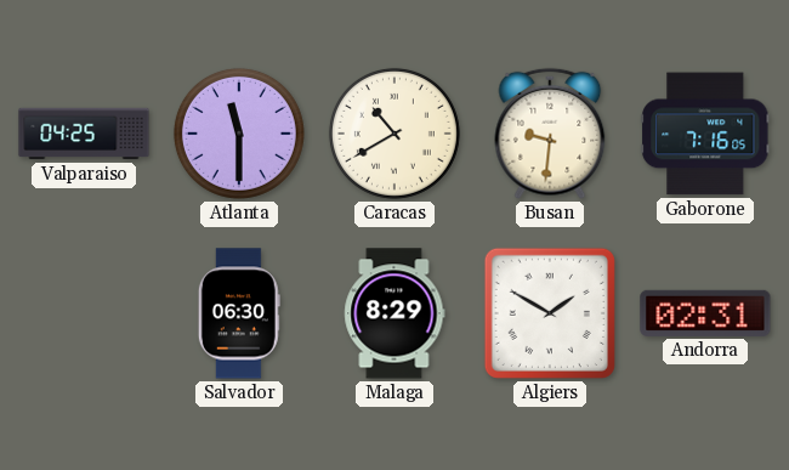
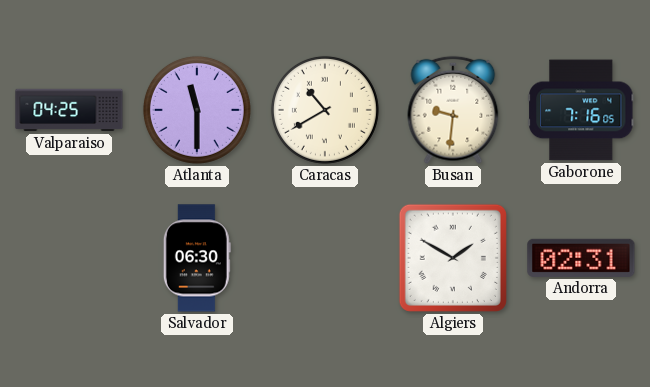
Malaga: 8:29 -> none
